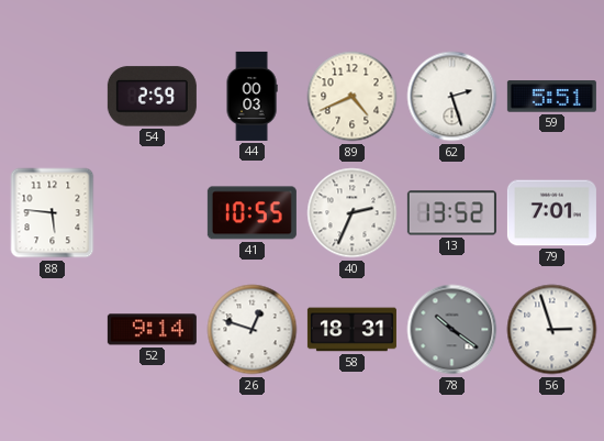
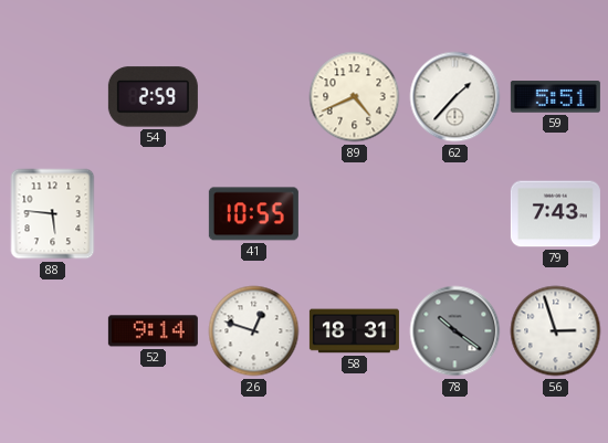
44: 00:03 -> none
62: 2:27 -> 1:37
40: 2:34 -> none
13: 13:52 -> none
79: 7:01 -> 7:43
